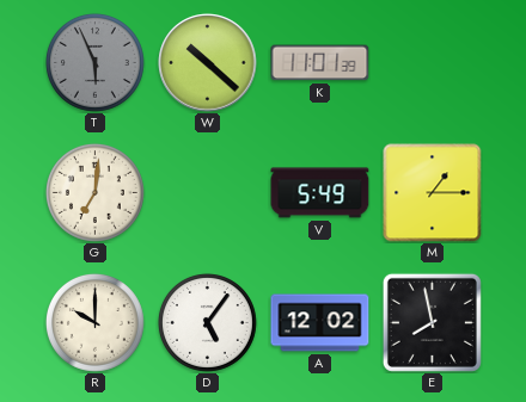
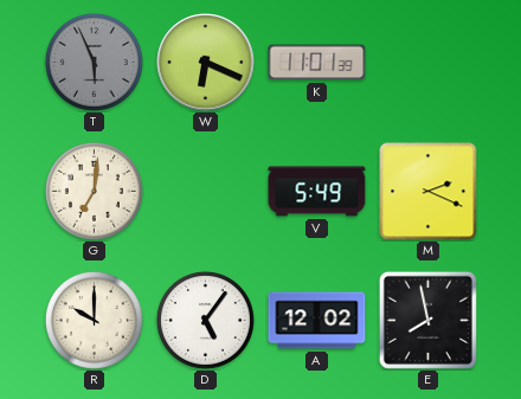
W: 10:22 -> 6:19
M: 1:15 -> 2:19
